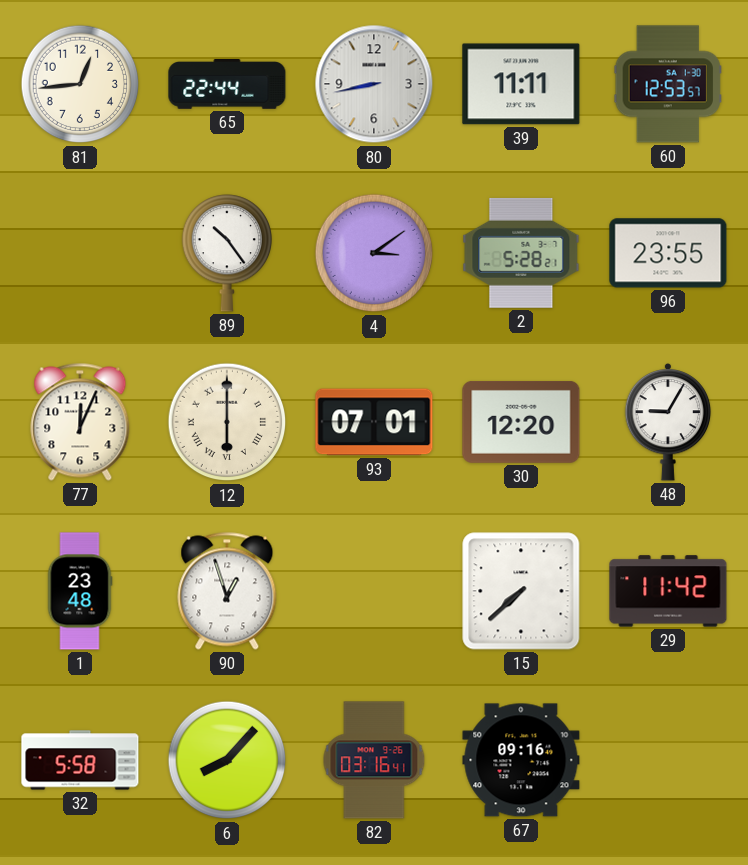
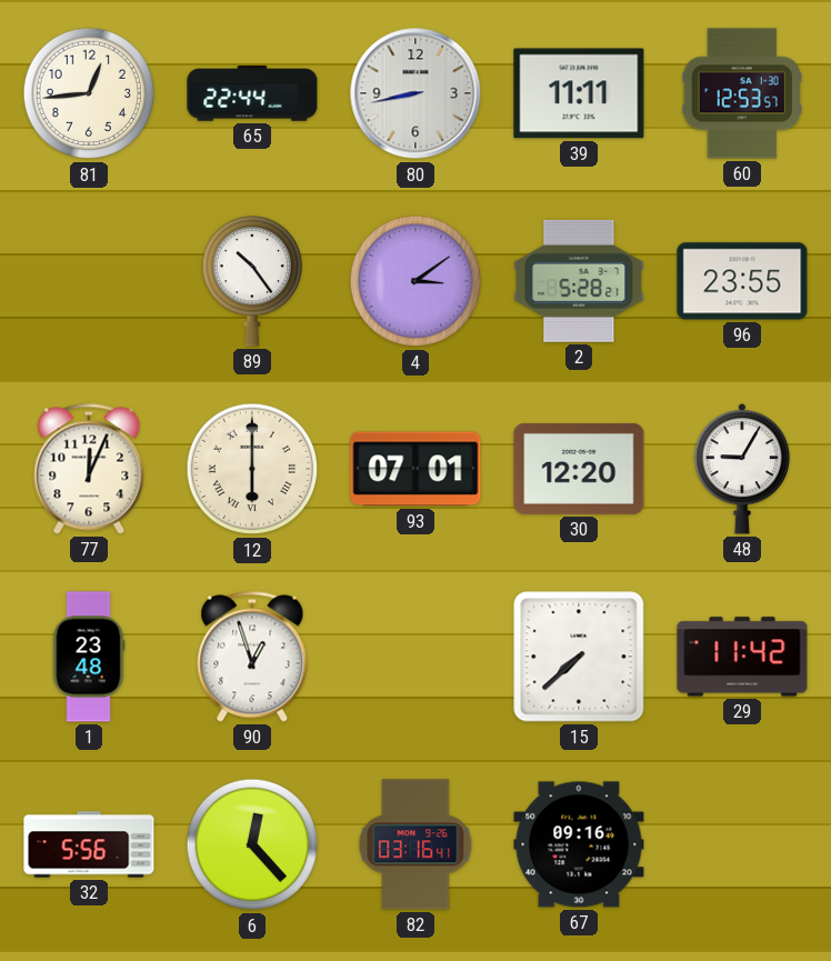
32: 5:58 -> 5:56
6: 8:07 -> 12:23
